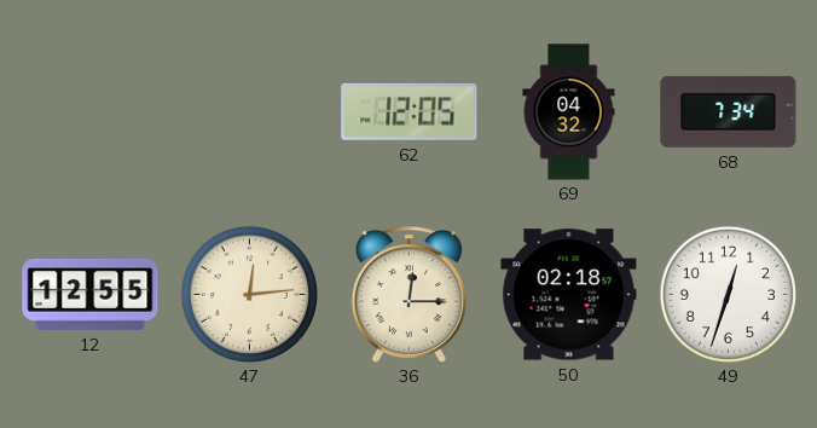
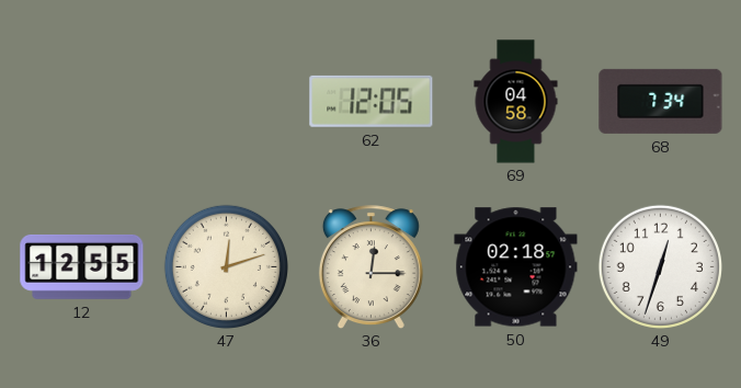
69: 04:32 -> 04:58
47: 12:14 -> 12:12
